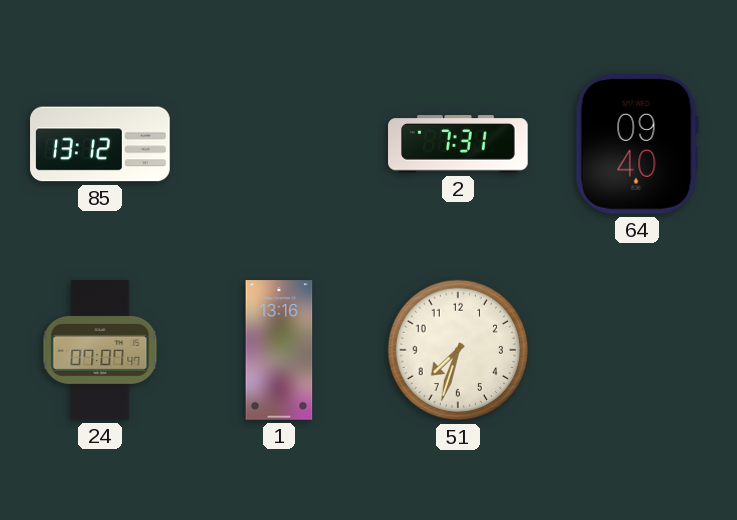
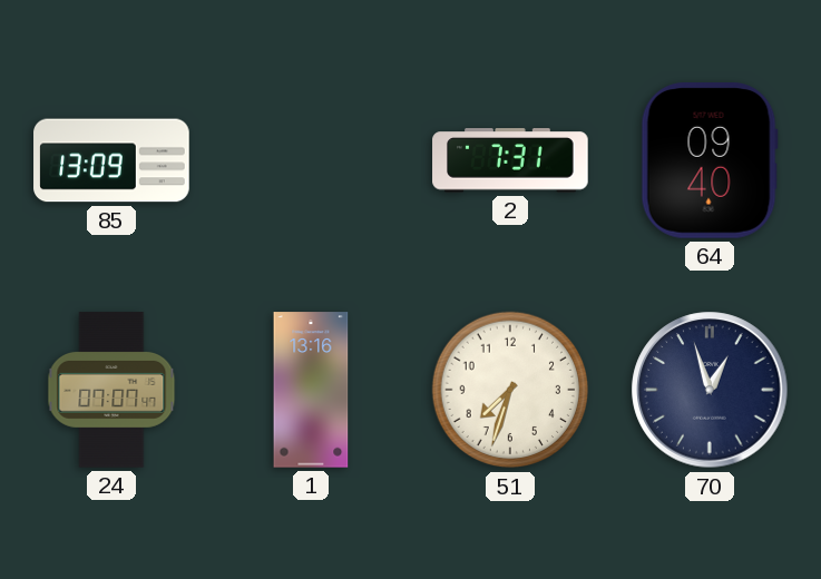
85: 13:12 -> 13:09
70: none -> 12:57
